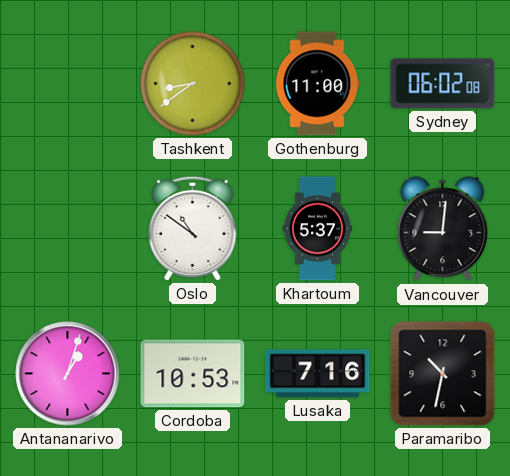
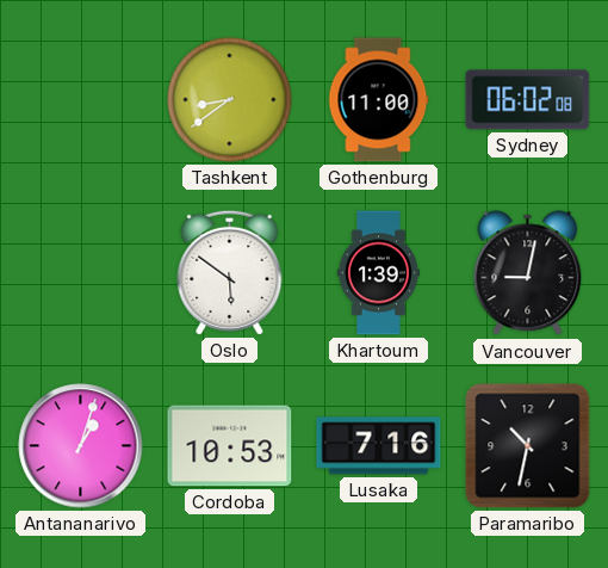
Oslo: 10:51 -> 5:51
Khartoum: 5:37 -> 1:39
Vancouver: 9:01 -> 9:02
